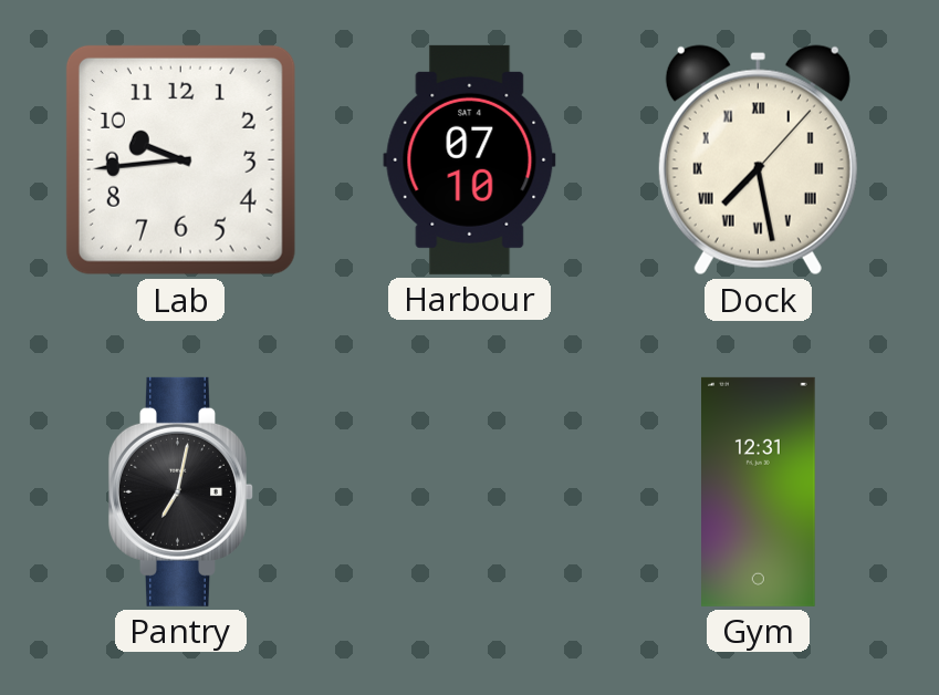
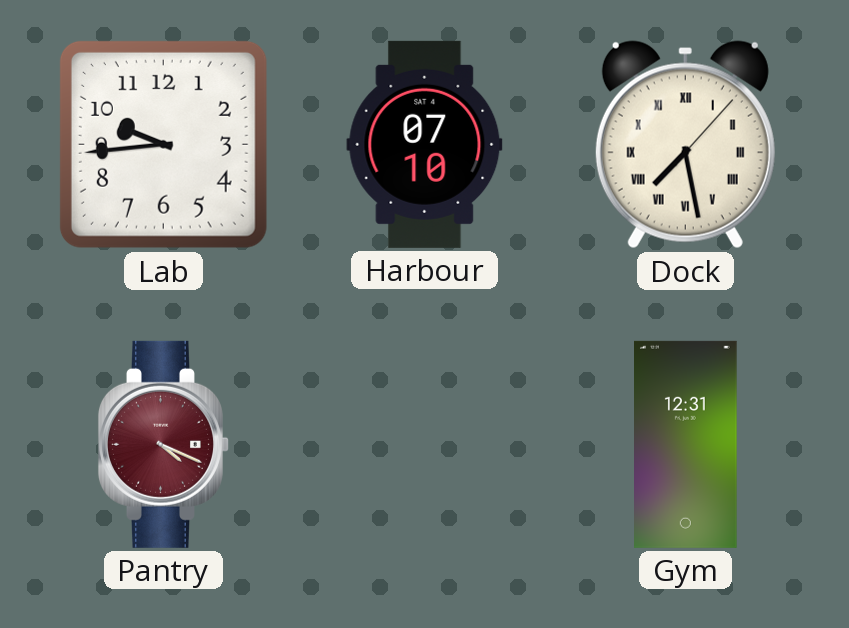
Pantry: 7:02 -> 4:19
Pantry dial: black -> burgundy
